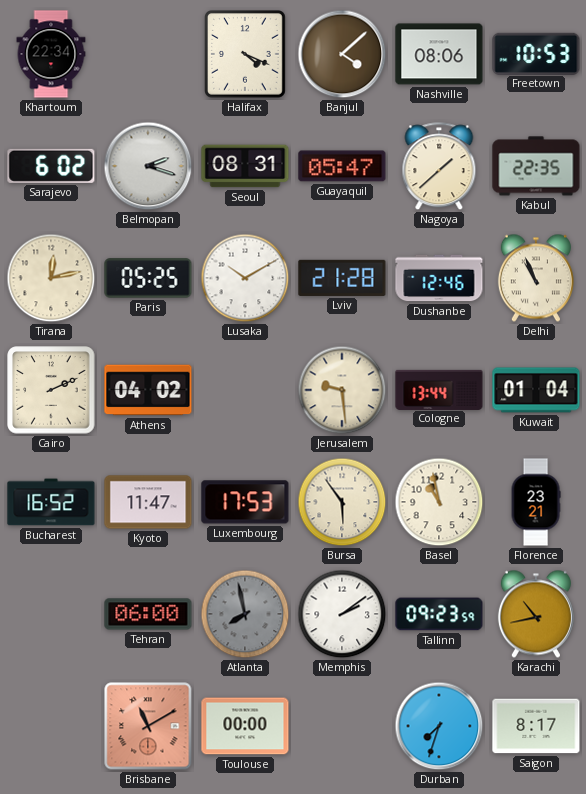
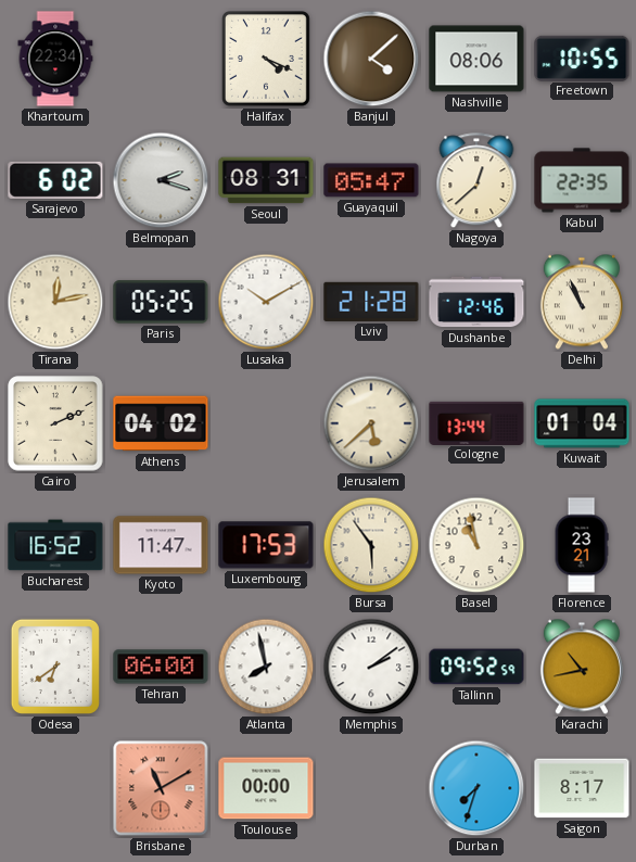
Freetown: 10:53 -> 10:55
Nagoya: 1:38 -> 12:38
Jerusalem: 9:29 -> 5:38
Odesa: none -> 6:39
Atlanta dial: grey -> white
Tallinn: 09:23 -> 09:52
